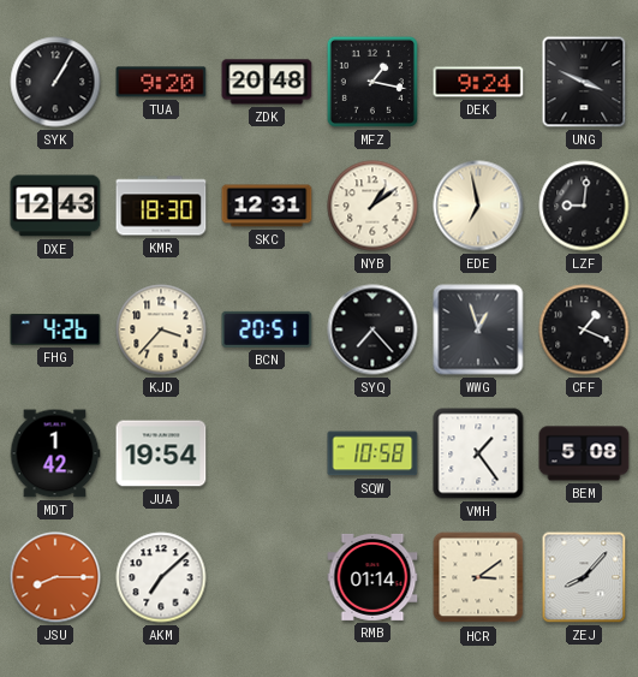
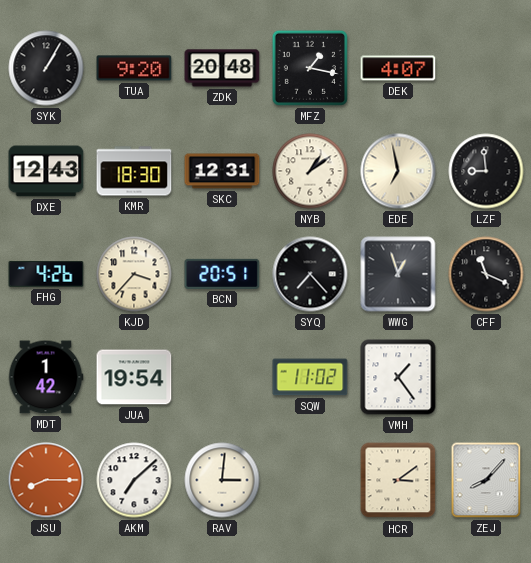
DEK: 9:24 -> 4:07
UNG: 3:49 -> none
LZF: 9:01 -> 8:59
CFF: 1:19 -> 11:19
SQW: 10:58 -> 11:02
BEM: 5:08 -> none
RAV: none -> 3:01
RMB: 01:14 -> none
